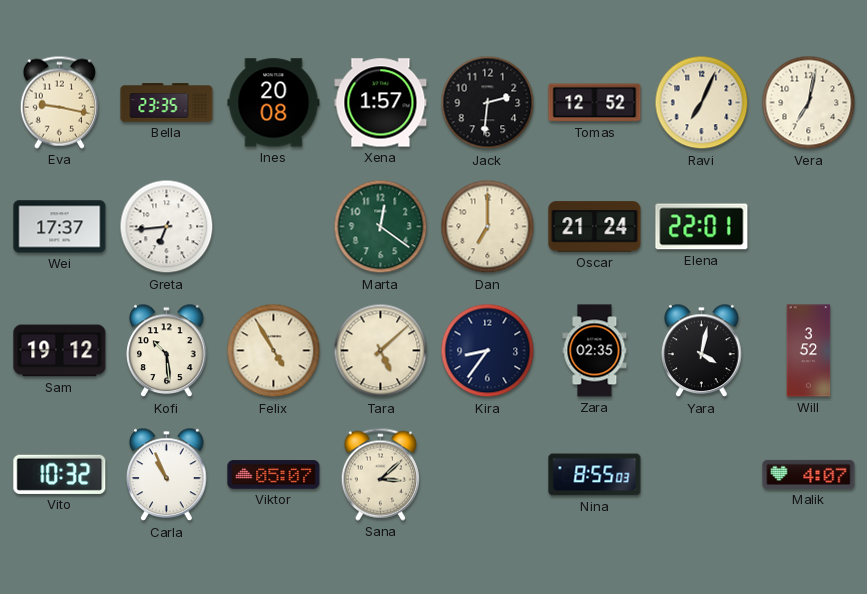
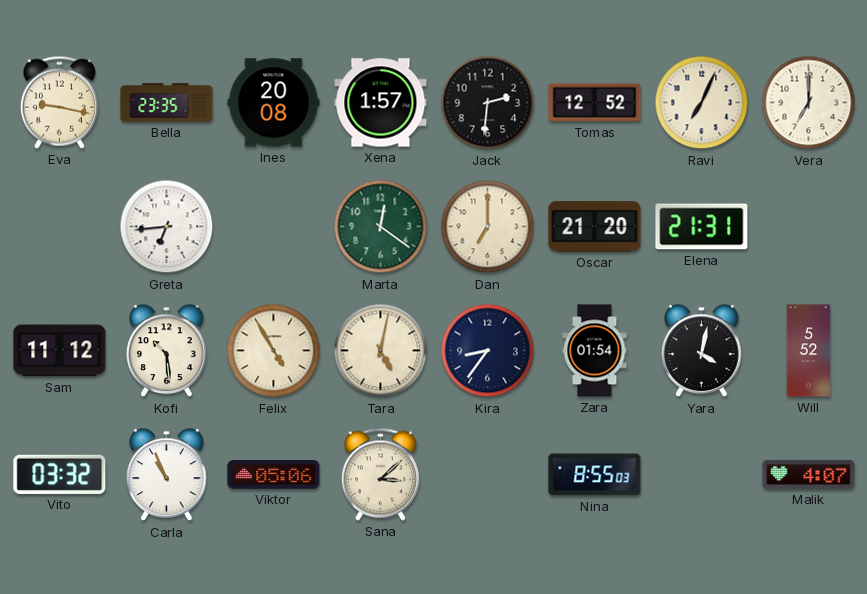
Vera: 7:02 -> 7:00
Wei: 17:37 -> none
Oscar: 21:24 -> 21:20
Elena: 22:01 -> 21:31
Sam: 19:12 -> 11:12
Tara: 5:08 -> 5:02
Zara: 02:35 -> 01:54
Will: 3:52 -> 5:52
Vito: 10:32 -> 03:32
Viktor: 05:07 -> 05:06
